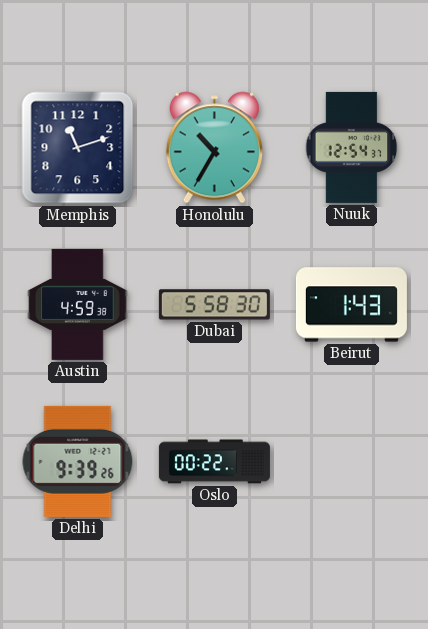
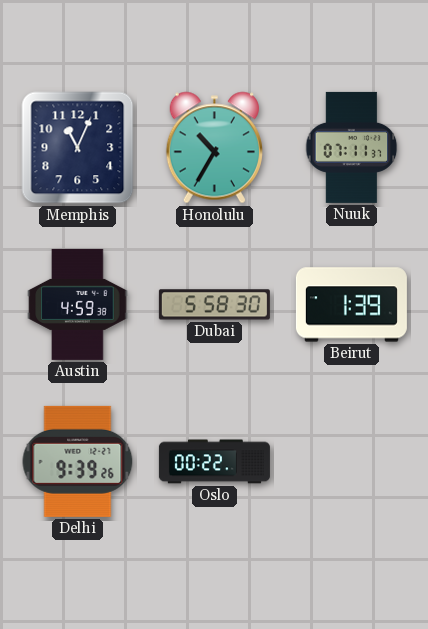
Memphis: 11:12 -> 11:04
Nuuk: 12:54 -> 07:11
Beirut: 1:43 -> 1:39
